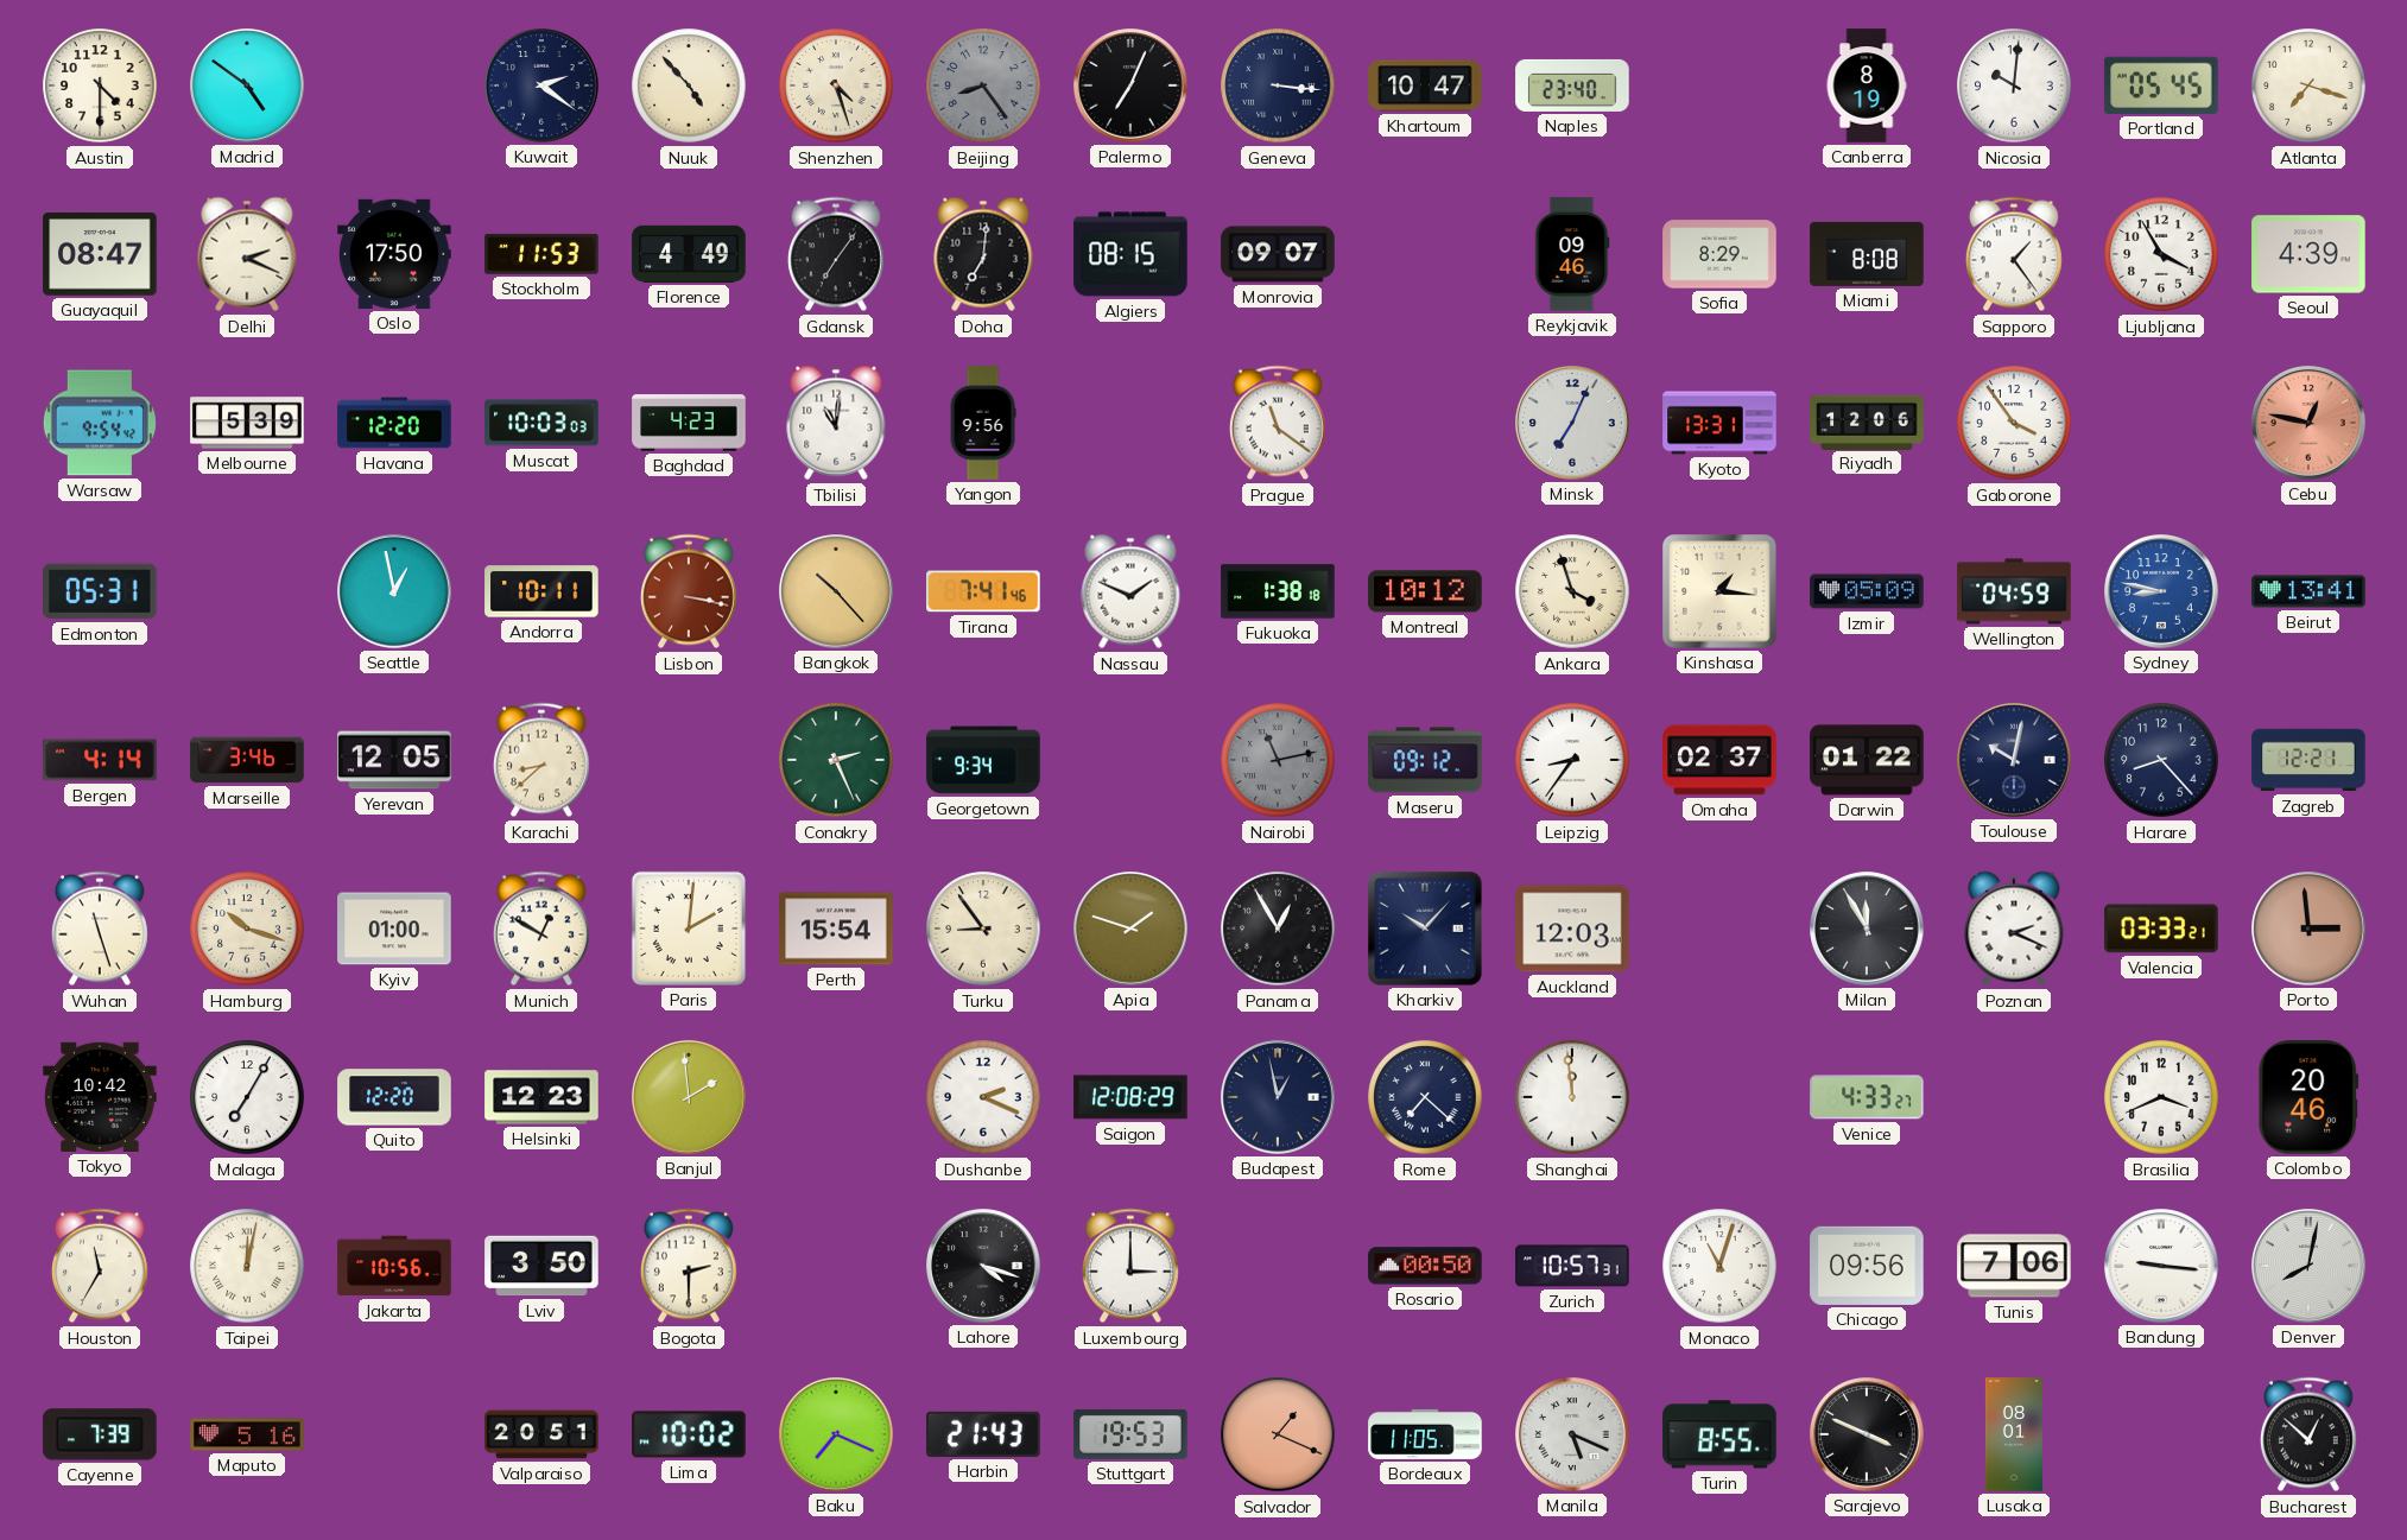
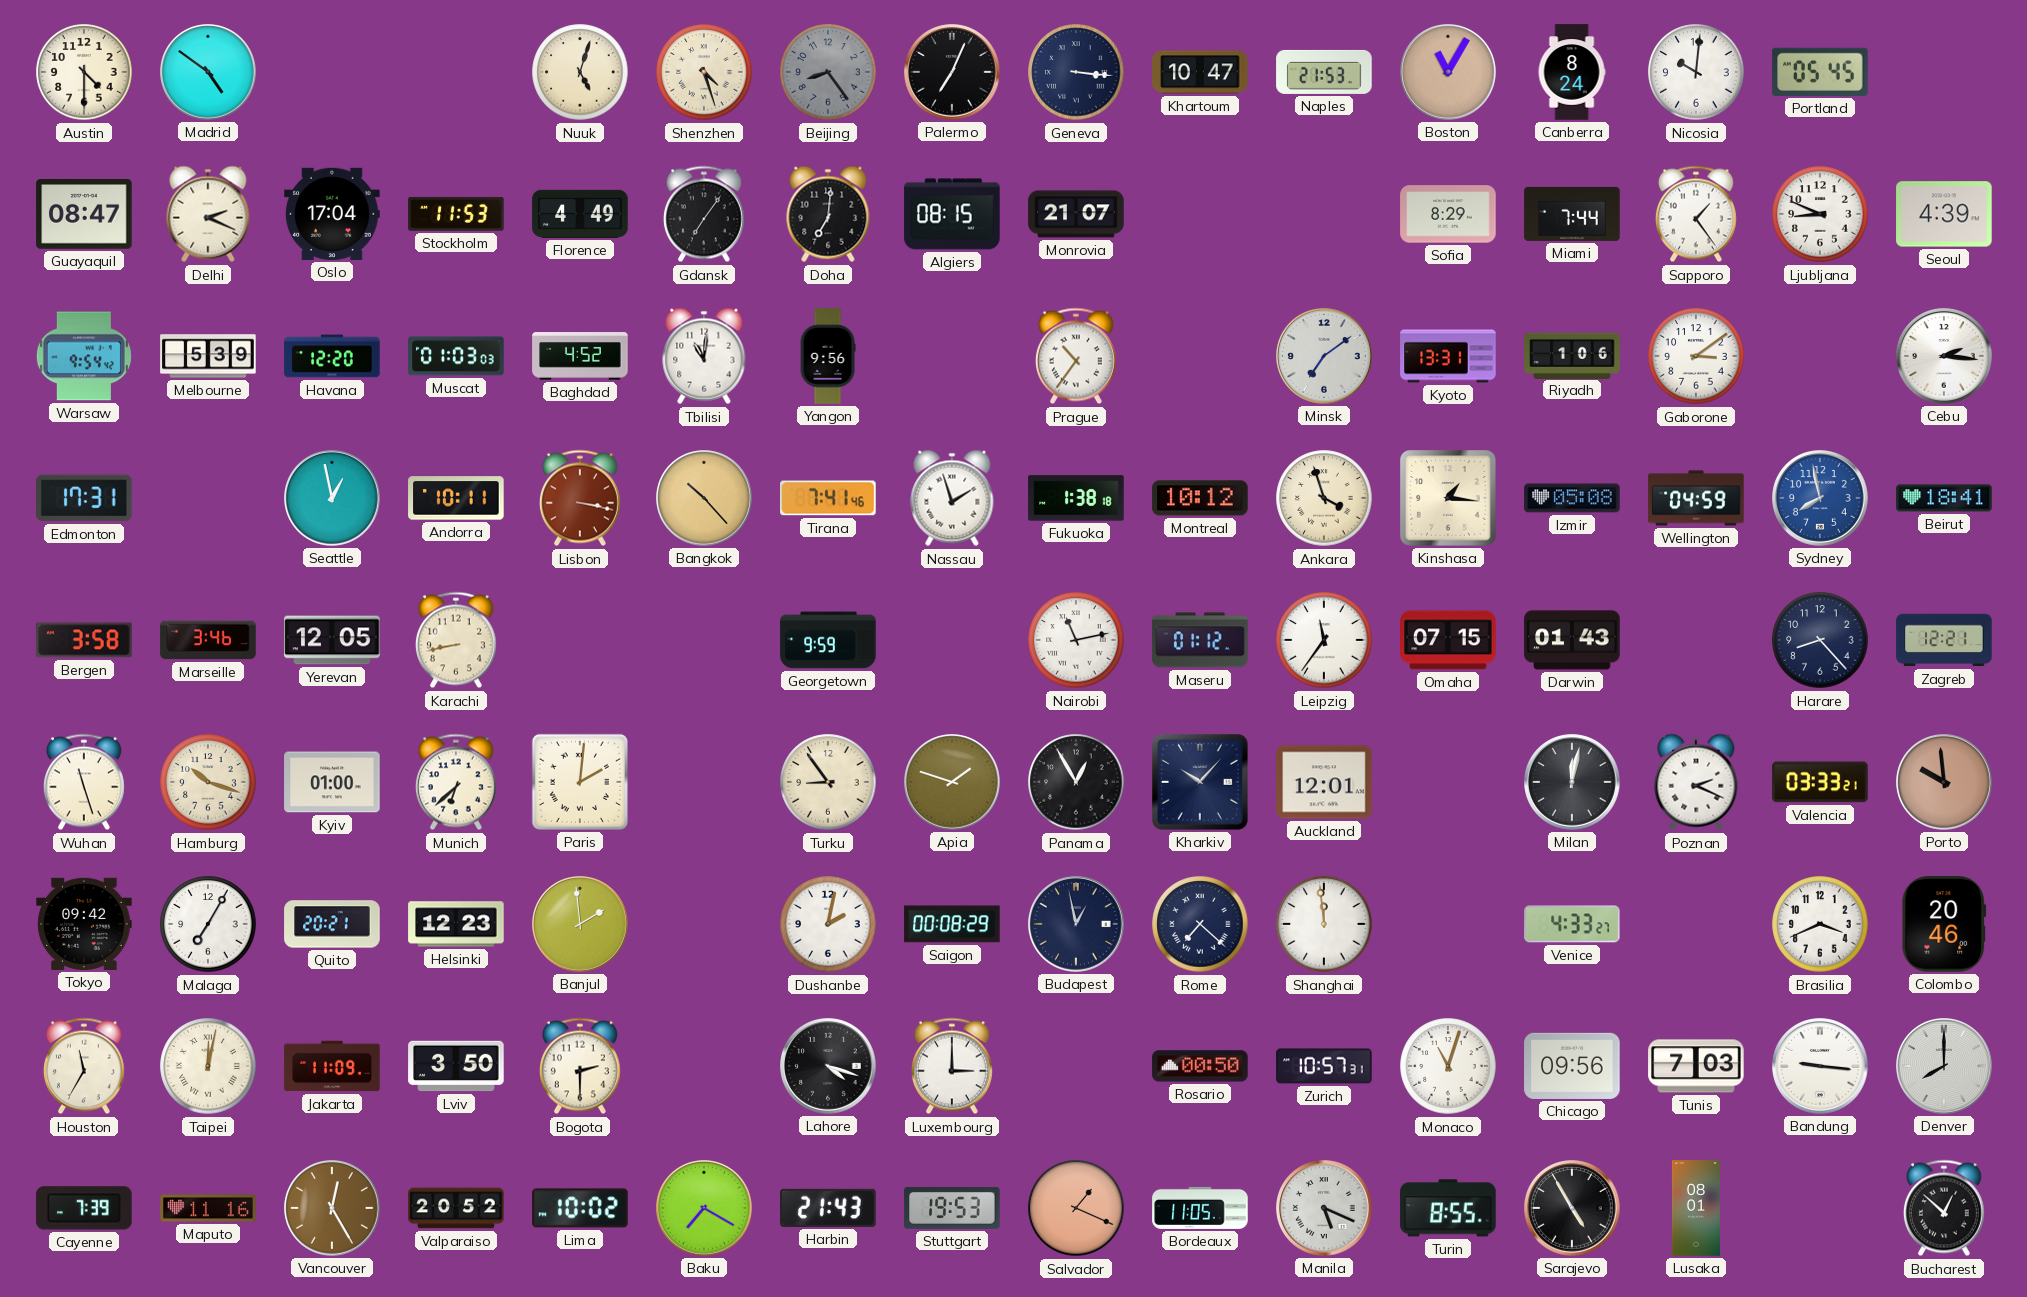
Kuwait: 2:21 -> none
Nuuk: 4:53 -> 5:03
Naples: 23:40 -> 21:53
Boston: none -> 11:05
Canberra: 8:19 -> 8:24
Atlanta: 7:18 -> none
Oslo: 17:50 -> 17:04
Monrovia: 09:07 -> 21:07
Reykjavik: 09:46 -> none
Miami: 8:08 -> 7:44
Ljubljana: 3:55 -> 8:49
Muscat: 10:03 -> 01:03
Baghdad: 4:23 -> 4:52
Prague: 11:21 -> 10:36
Minsk: 7:04 -> 7:09
Riyadh: 12:06 -> 1:06
Gaborone: 3:54 -> 3:09
Cebu: 12:47 -> 2:16
Cebu dial: salmon -> white
Edmonton: 05:31 -> 17:31
Nassau: 1:49 -> 1:57
Izmir: 05:09 -> 05:08
Sydney: 8:47 -> 7:58
Beirut: 13:41 -> 18:41
Bergen: 4:14 -> 3:58
Karachi: 8:38 -> 8:43
Conakry: 2:26 -> none
Georgetown: 9:34 -> 9:59
Nairobi dial: grey -> white
Maseru: 09:12 -> 01:12
Leipzig: 8:36 -> 11:36
Omaha: 02:37 -> 07:15
Darwin: 01:22 -> 01:43
Toulouse: 10:02 -> none
Munich: 12:50 -> 6:38
Perth: 15:54 -> none
Auckland: 12:03 -> 12:01
Milan: 11:55 -> 12:02
Porto: 2:59 -> 9:59
Tokyo: 10:42 -> 09:42
Quito: 12:20 -> 20:21
Dushanbe: 2:19 -> 2:02
Saigon: 12:08 -> 00:08
Jakarta: 10:56 -> 11:09
Tunis: 7:06 -> 7:03
Denver: 8:02 -> 8:00
Maputo: 5:16 -> 11:16
Vancouver: none -> 12:25
Valparaiso: 20:51 -> 20:52
Baku: 7:19 -> 7:20
Sarajevo: 3:49 -> 4:55
